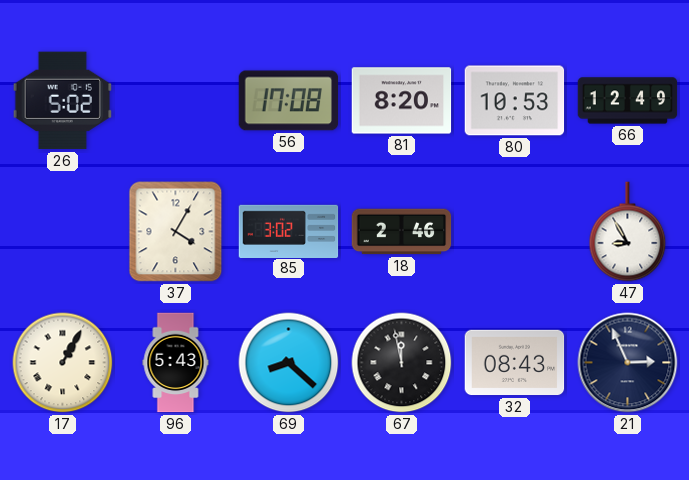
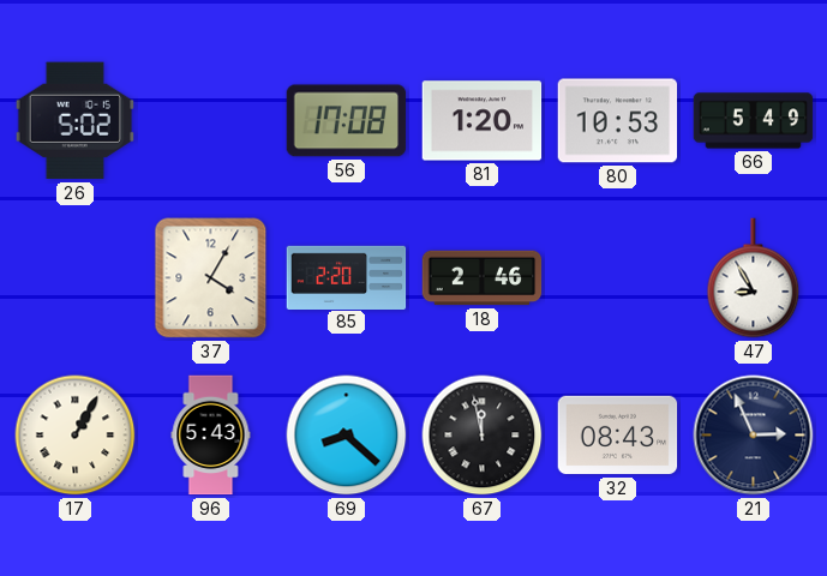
81: 8:20 -> 1:20
66: 12:49 -> 5:49
85: 3:02 -> 2:20
